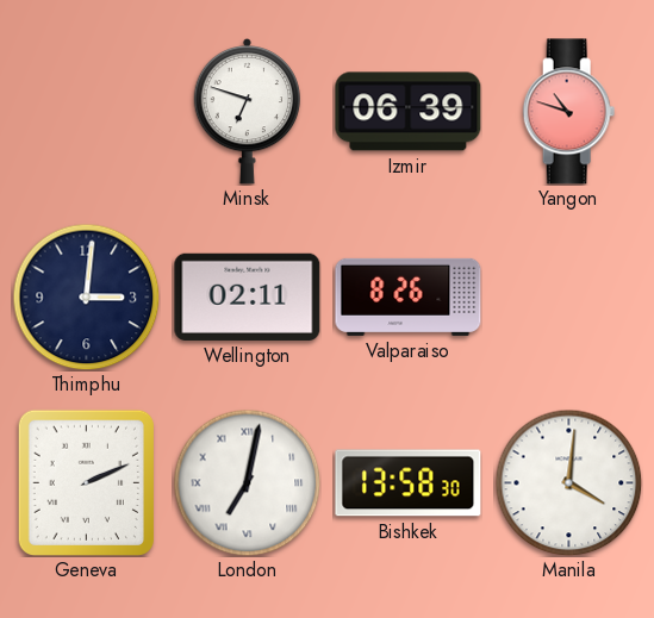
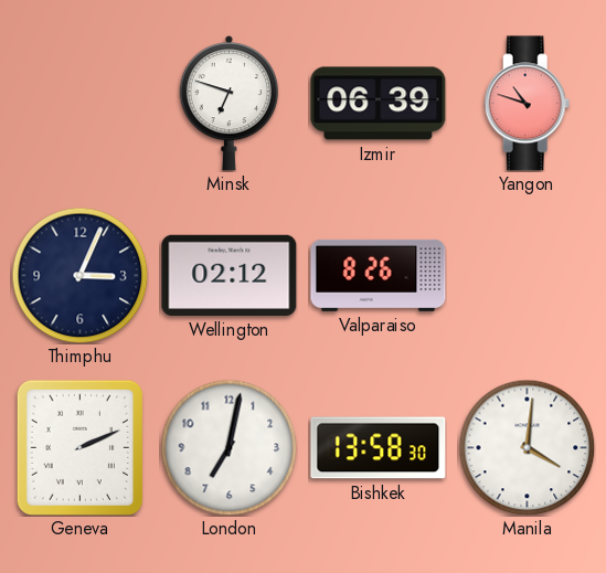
Thimphu: 3:01 -> 3:04
Wellington: 02:11 -> 02:12
London numerals: Roman -> Arabic
